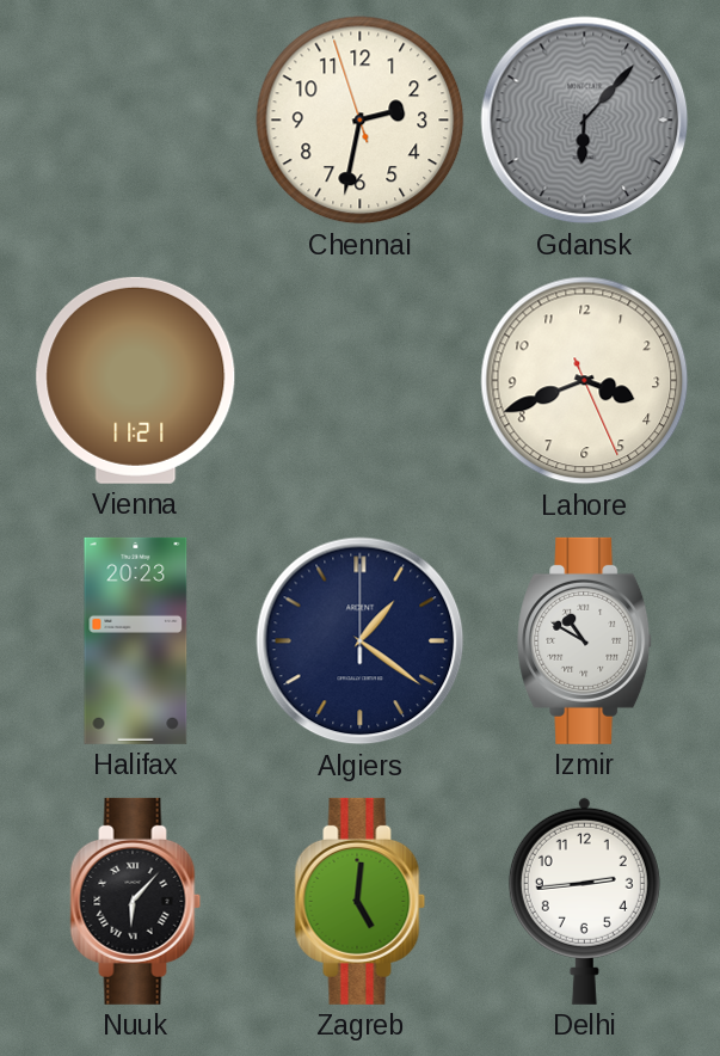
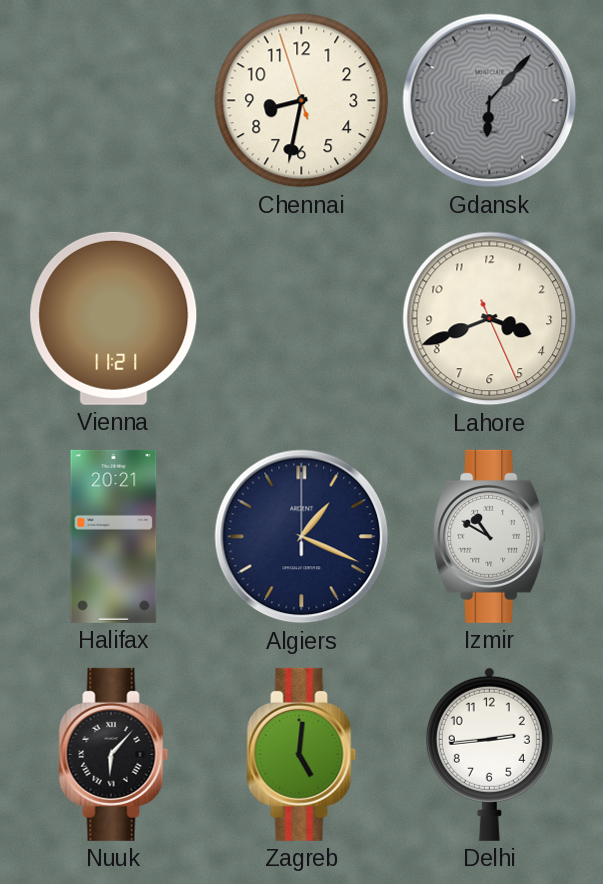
Chennai: 2:31 -> 8:31
Halifax: 20:23 -> 20:21
Algiers: 1:21 -> 1:19
